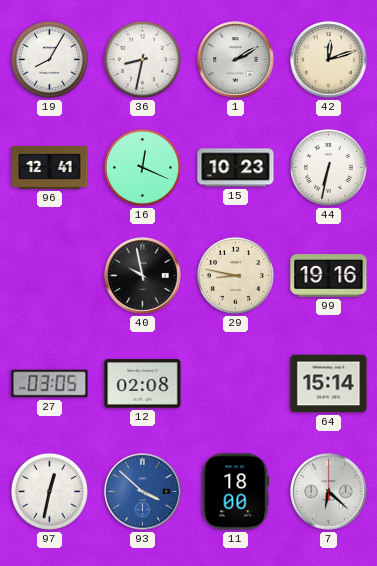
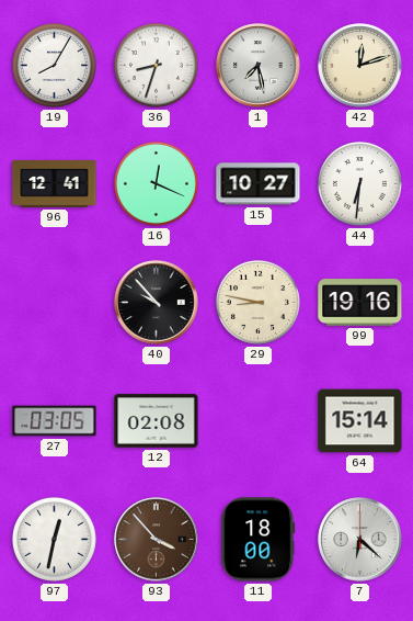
36: 8:32 -> 8:33
1: 2:10 -> 7:28
15: 10:23 -> 10:27
44: 6:32 -> 6:31
40: 9:58 -> 9:53
93: 3:52 -> 3:53
93 dial: blue -> brown
